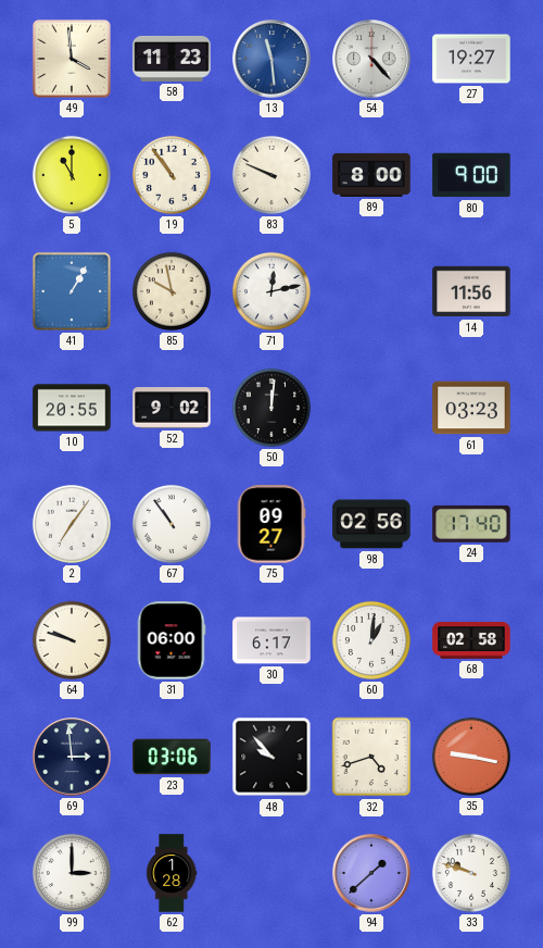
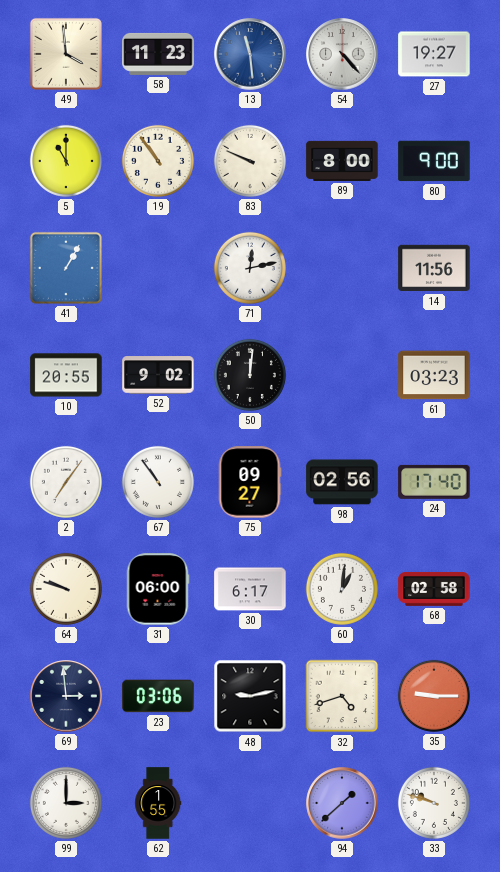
85: 9:58 -> none
48: 9:53 -> 9:13
35: 9:17 -> 9:15
62: 1:28 -> 1:55
